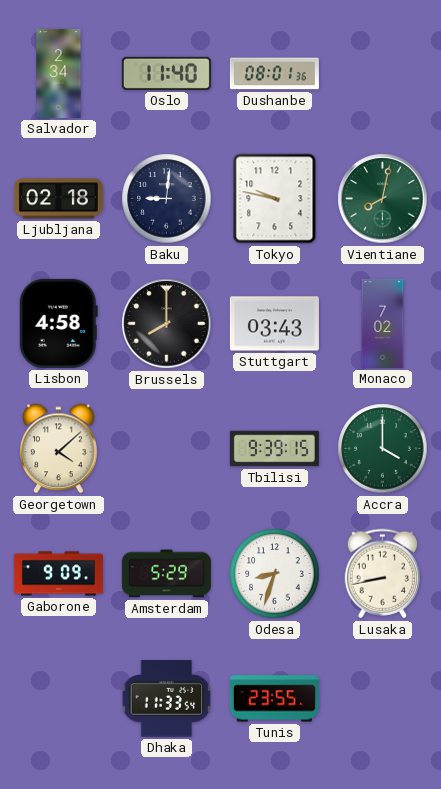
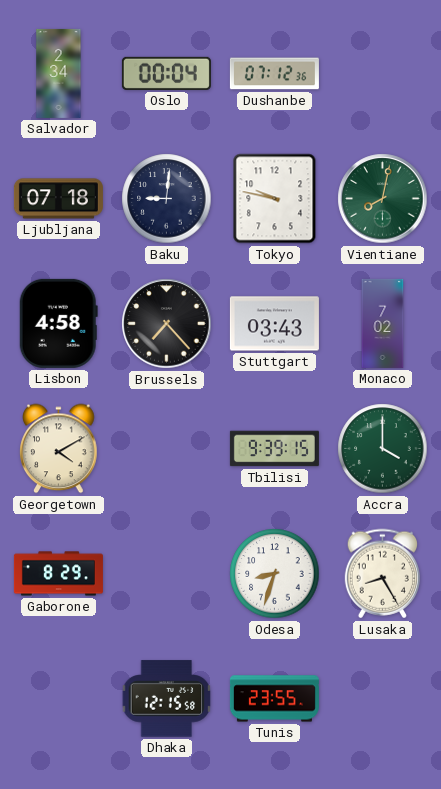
Oslo: 11:40 -> 00:04
Dushanbe: 08:01 -> 07:12
Ljubljana: 02:18 -> 07:18
Brussels: 8:00 -> 7:23
Georgetown: 4:08 -> 4:10
Gaborone: 9:09 -> 8:29
Amsterdam: 5:29 -> none
Lusaka: 8:43 -> 8:25
Dhaka: 11:33 -> 12:15
